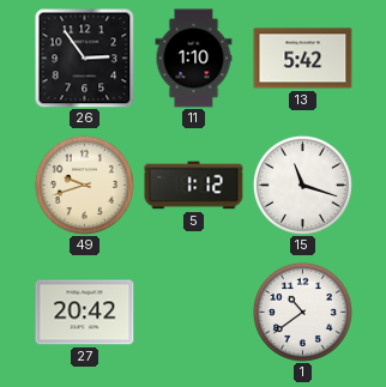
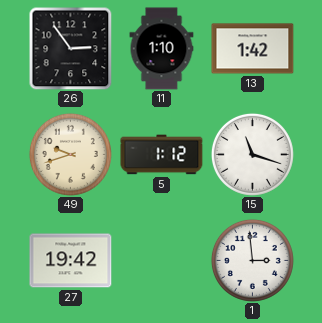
13: 5:42 -> 1:42
27: 20:42 -> 19:42
1: 10:39 -> 2:59
